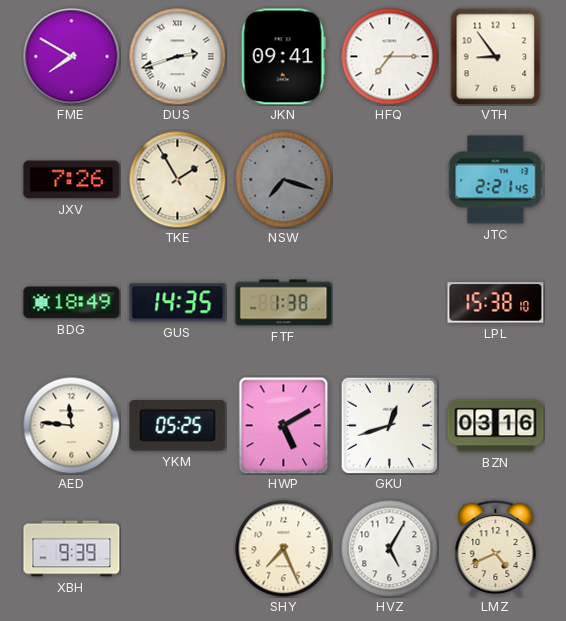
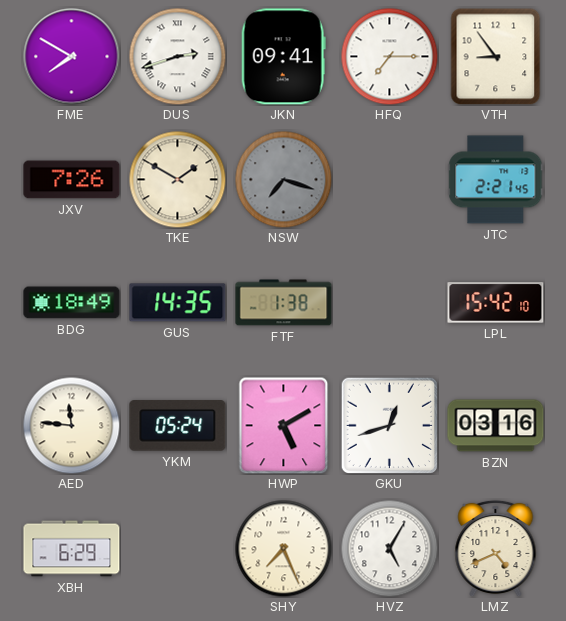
TKE: 1:55 -> 1:50
LPL: 15:38 -> 15:42
YKM: 05:25 -> 05:24
XBH: 9:39 -> 6:29
